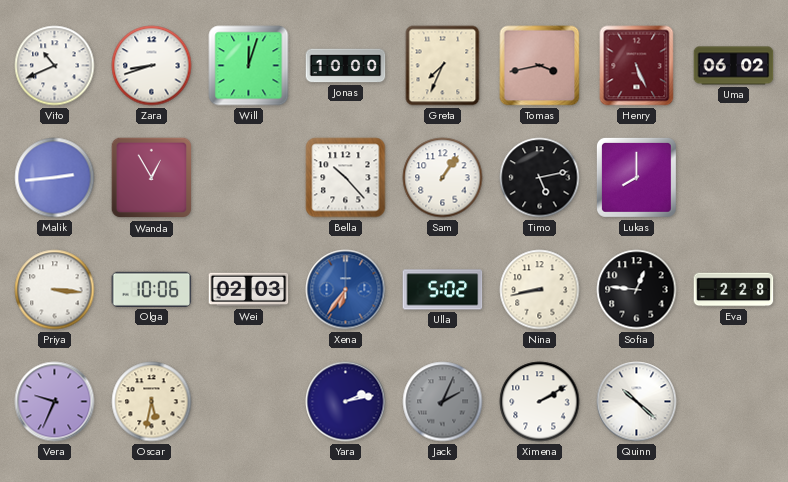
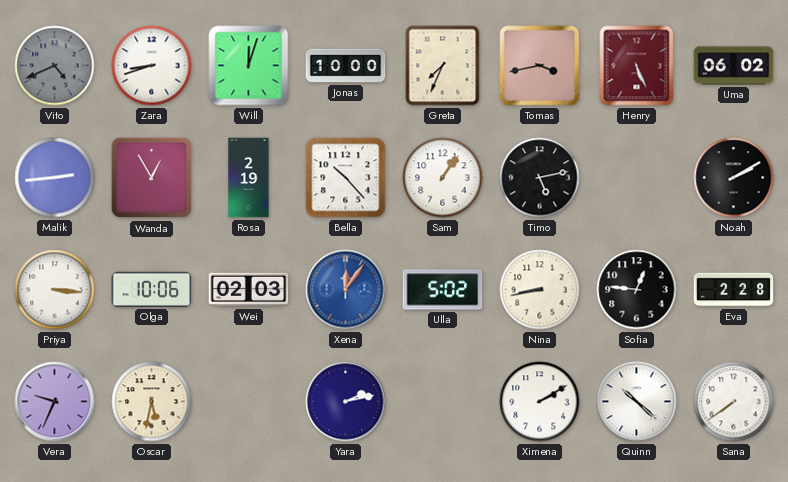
Vito: 10:41 -> 4:41
Vito dial: white -> grey
Rosa: none -> 2:19
Lukas: 8:00 -> none
Noah: none -> 2:10
Xena: 6:36 -> 12:06
Jack: 2:04 -> none
Sana: none -> 7:39
